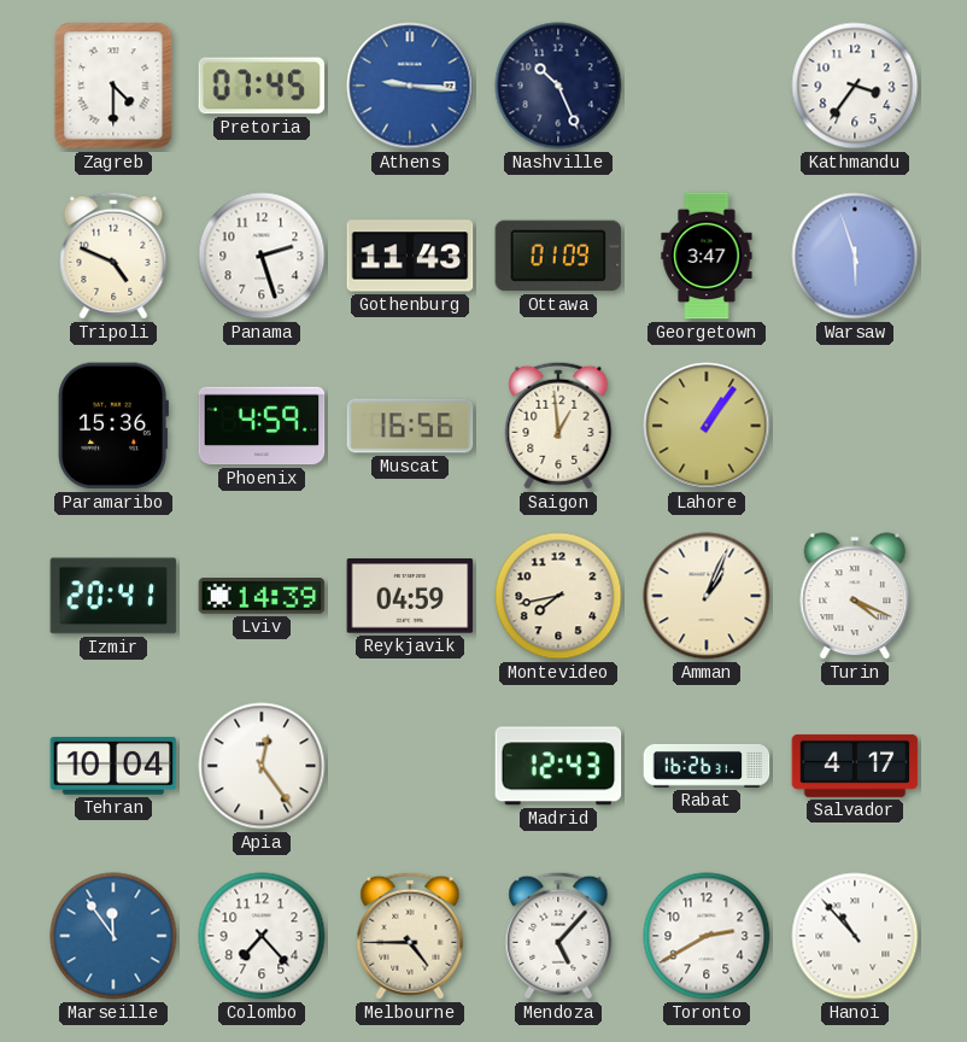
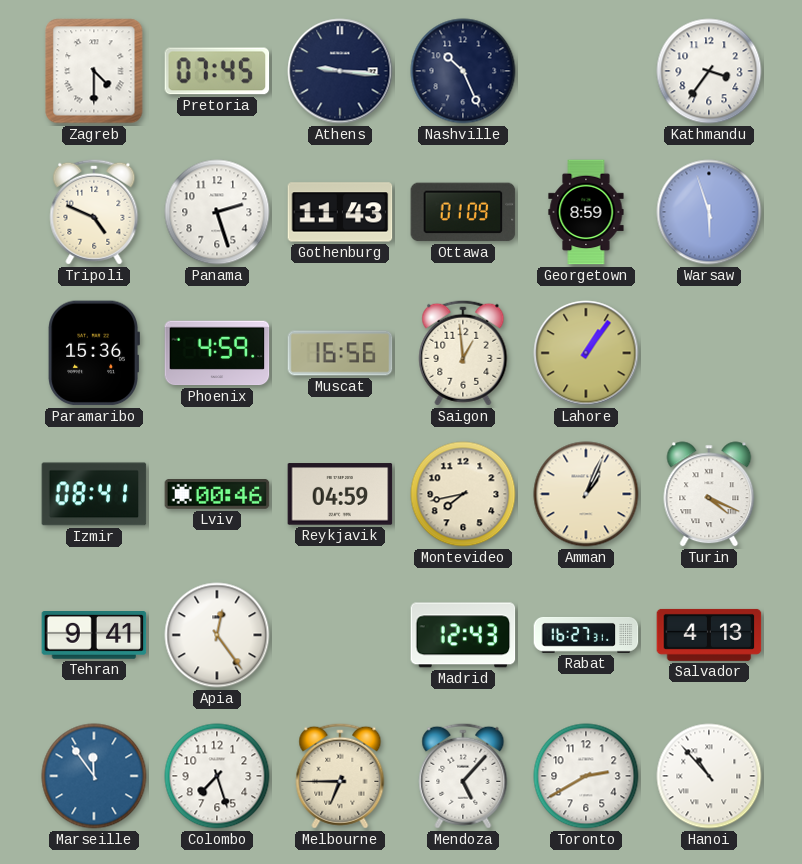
Athens dial: blue -> navy
Georgetown: 3:47 -> 8:59
Izmir: 20:41 -> 08:41
Lviv: 14:39 -> 00:46
Tehran: 10:04 -> 9:41
Rabat: 16:26 -> 16:27
Salvador: 4:17 -> 4:13
Colombo: 7:23 -> 7:27
Melbourne: 4:45 -> 6:45
